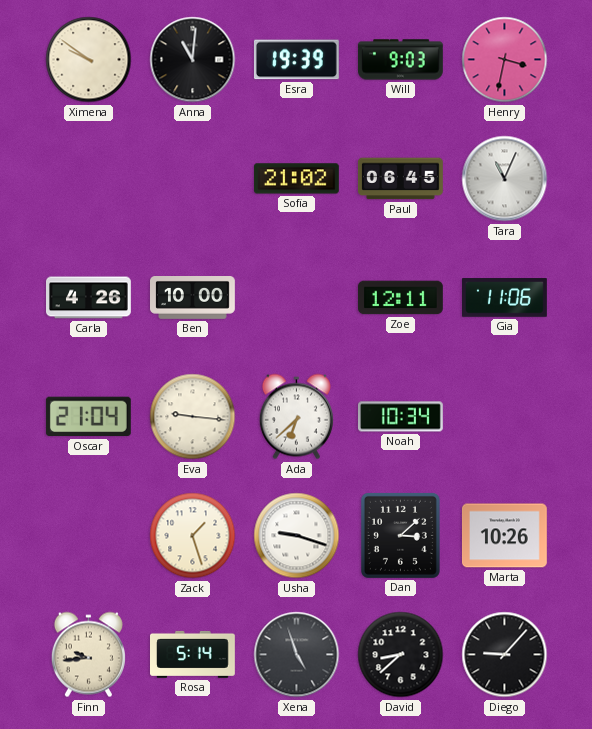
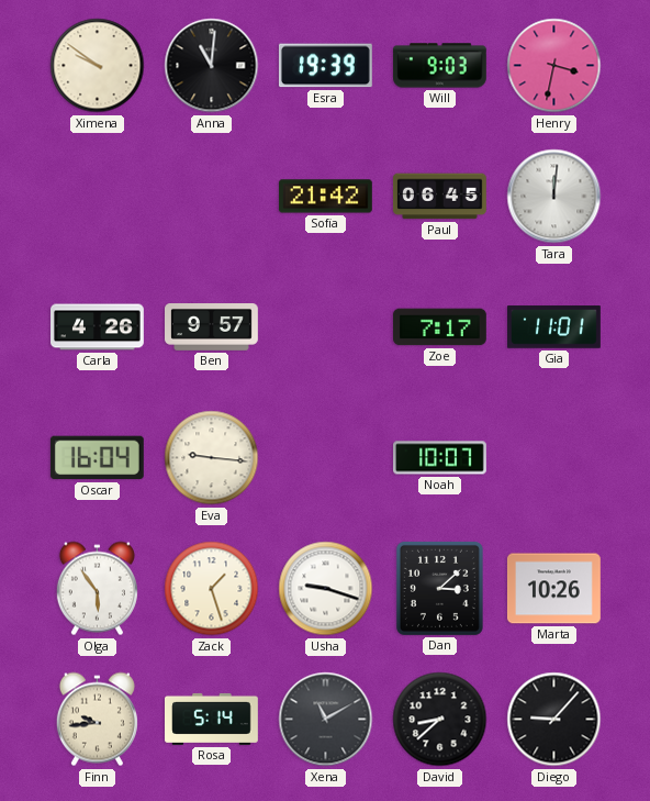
Sofia: 21:02 -> 21:42
Tara: 11:04 -> 12:01
Ben: 10:00 -> 9:57
Zoe: 12:11 -> 7:17
Gia: 11:06 -> 11:01
Oscar: 21:04 -> 16:04
Ada: 6:38 -> none
Noah: 10:34 -> 10:07
Olga: none -> 5:54
Xena: 4:57 -> 11:10
